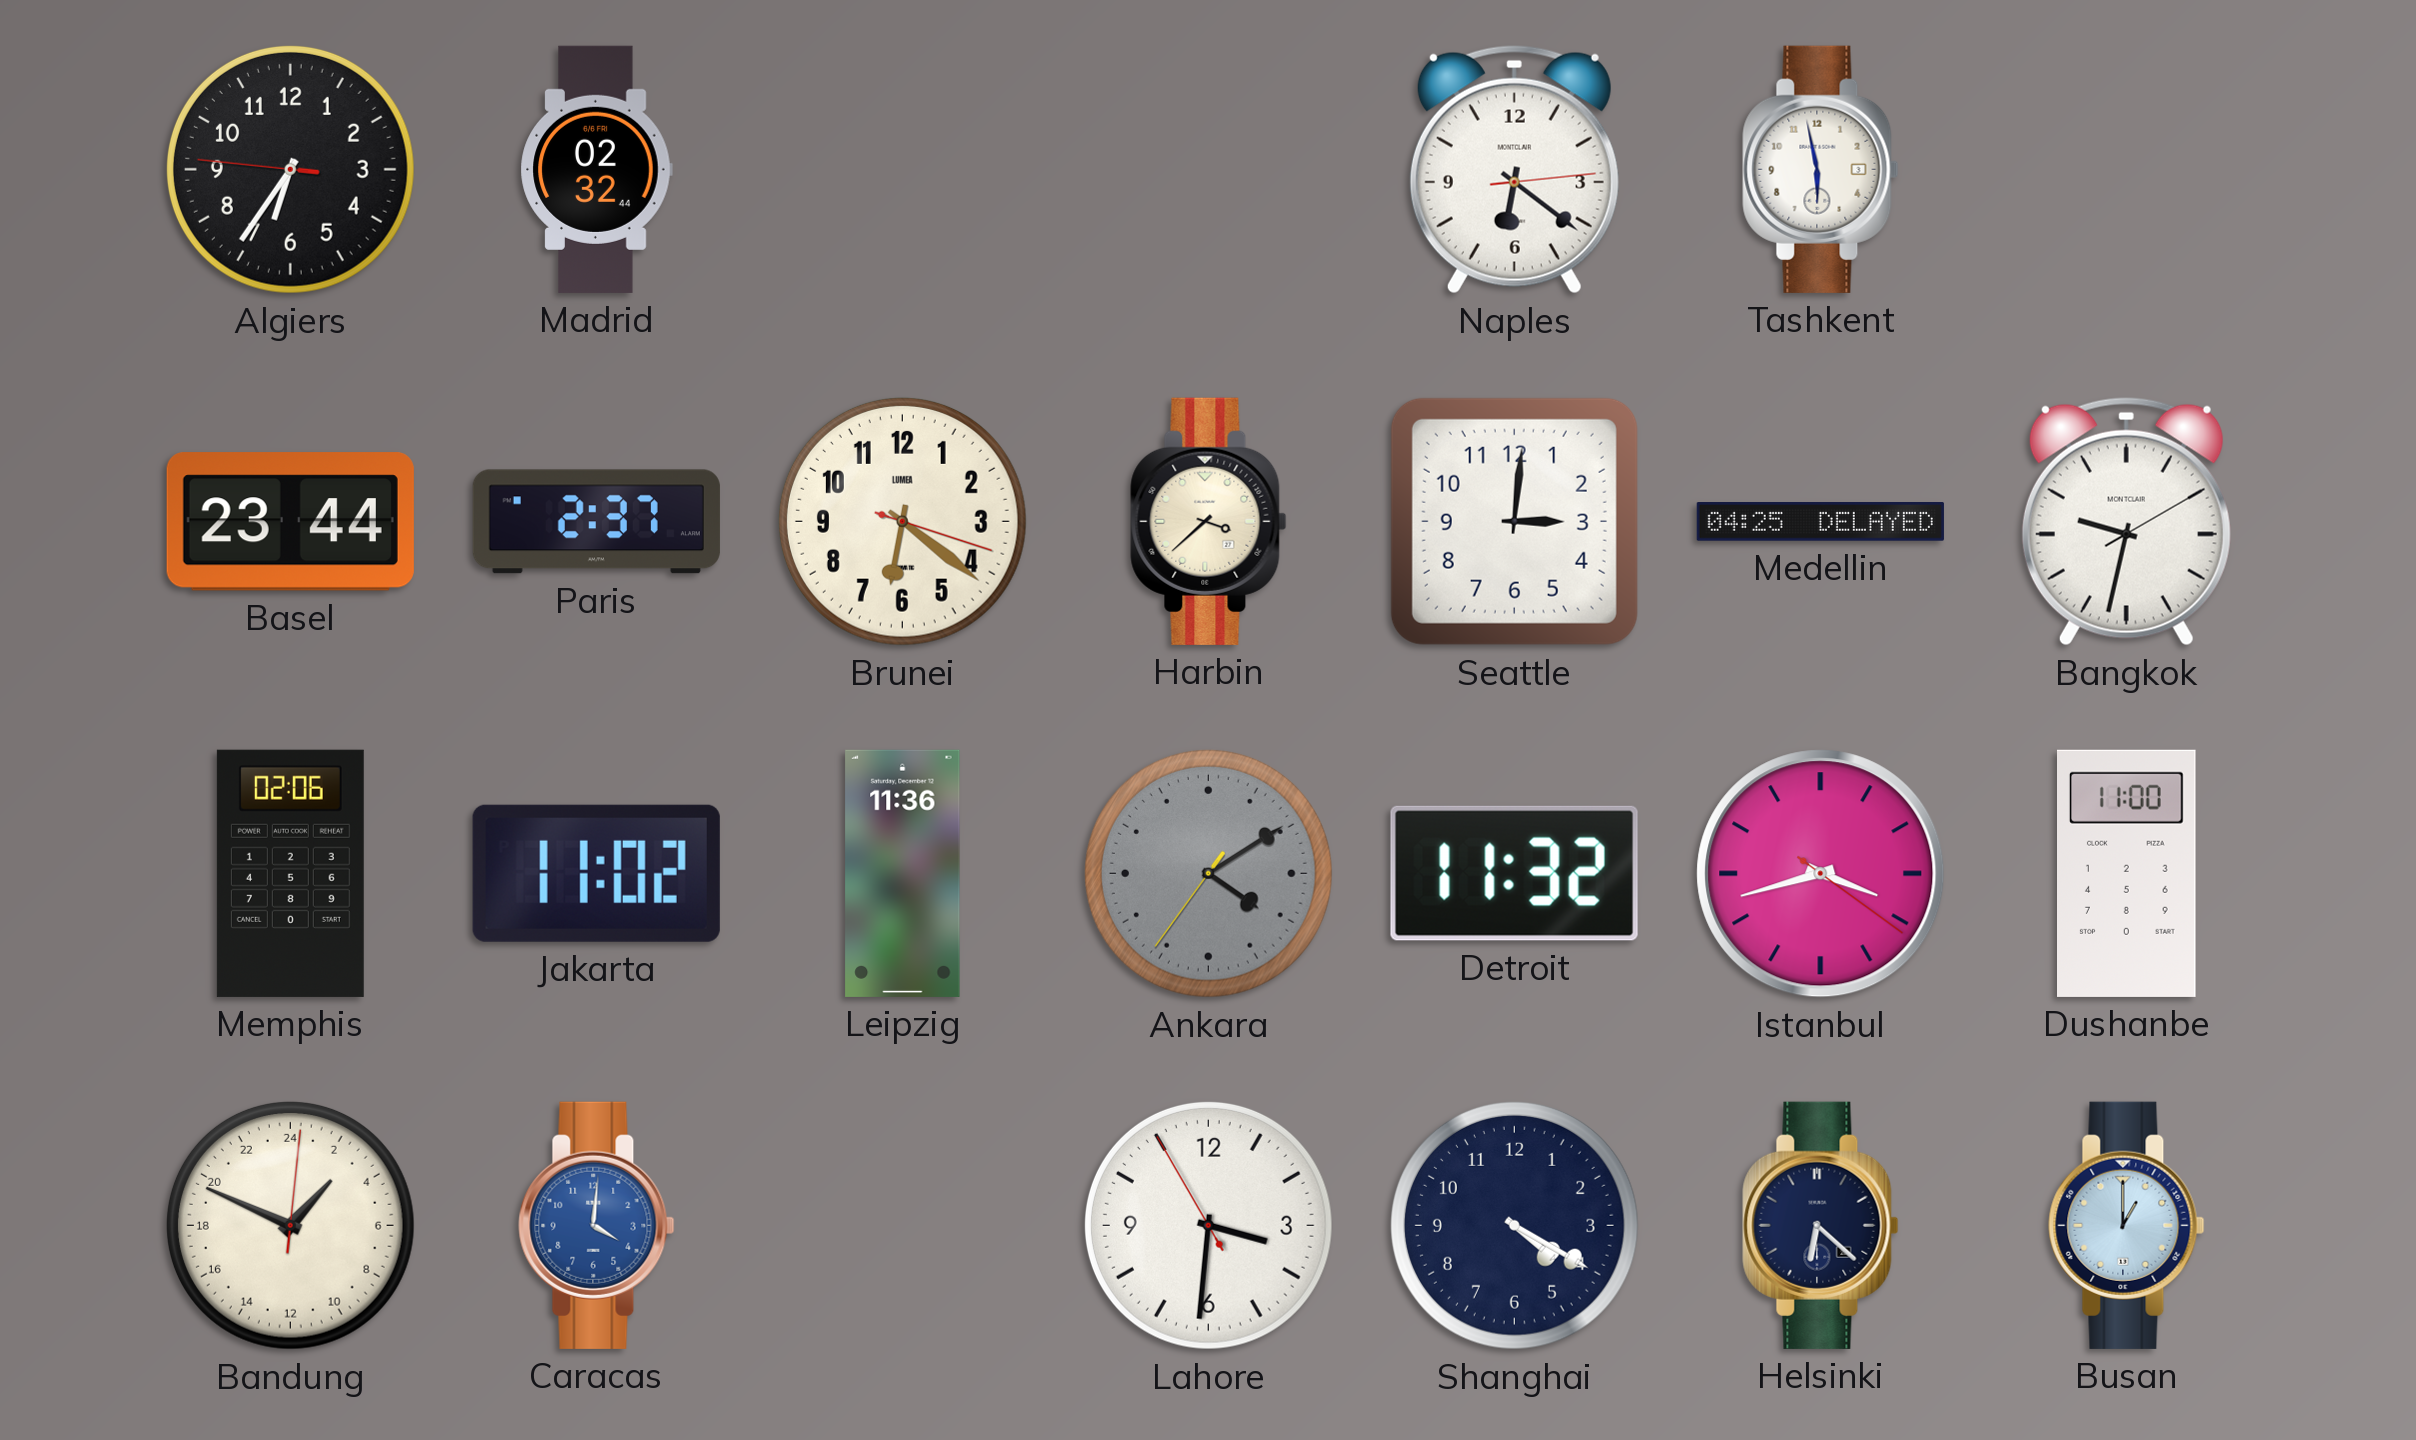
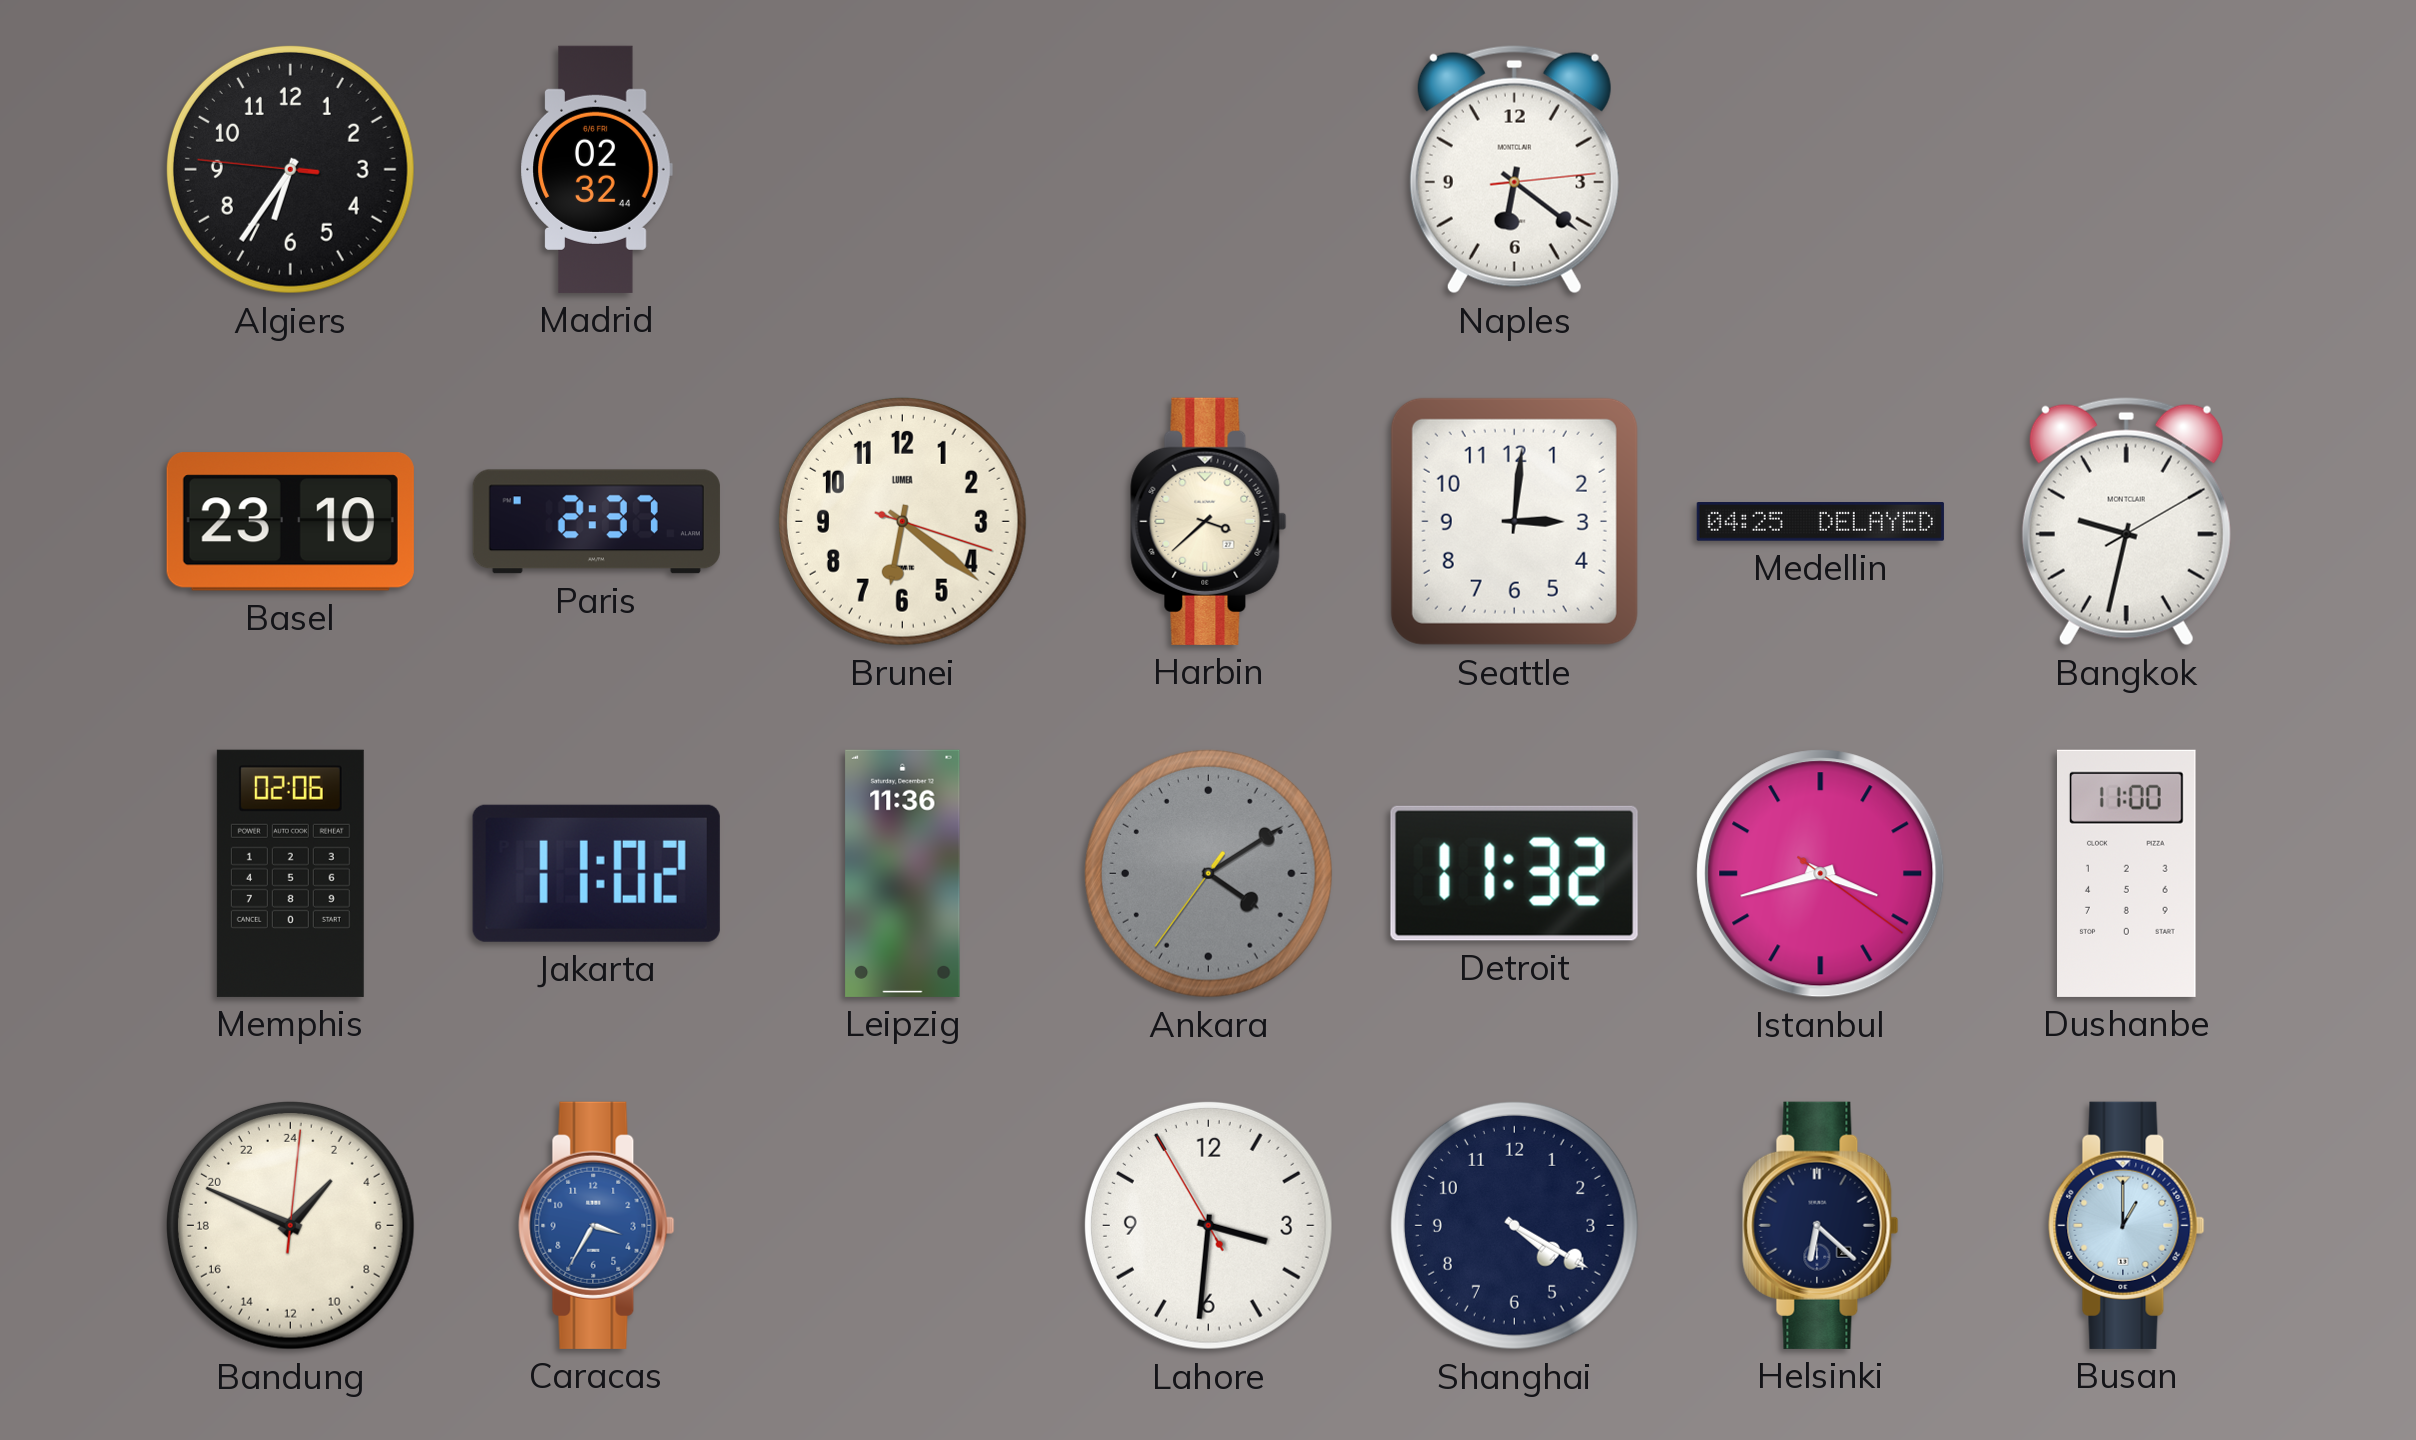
Tashkent: 5:58 -> none
Basel: 23:44 -> 23:10
Caracas: 4:01 -> 3:35
